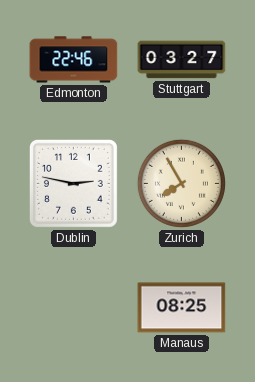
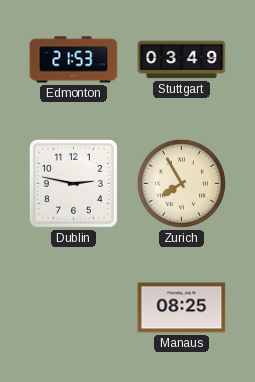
Edmonton: 22:46 -> 21:53
Stuttgart: 03:27 -> 03:49
